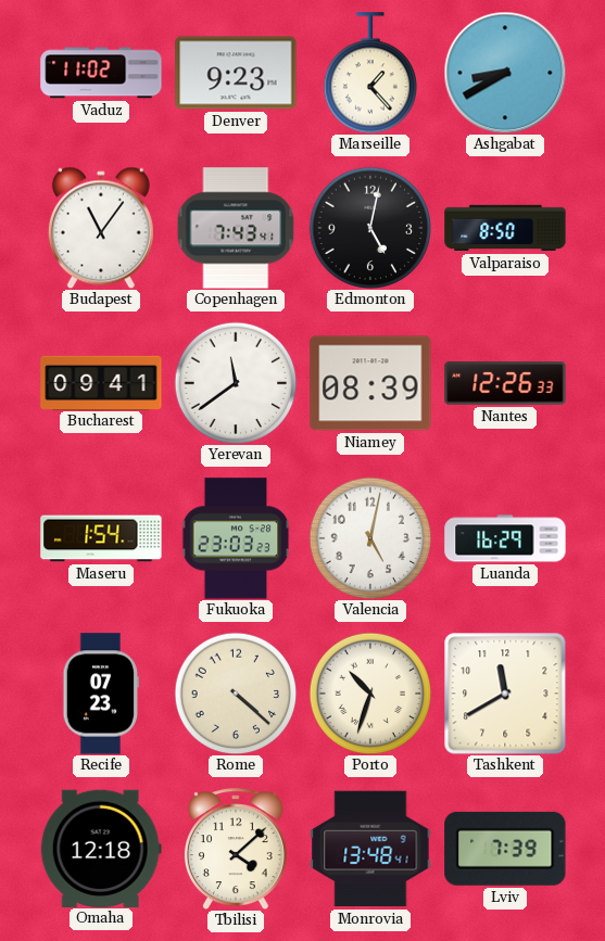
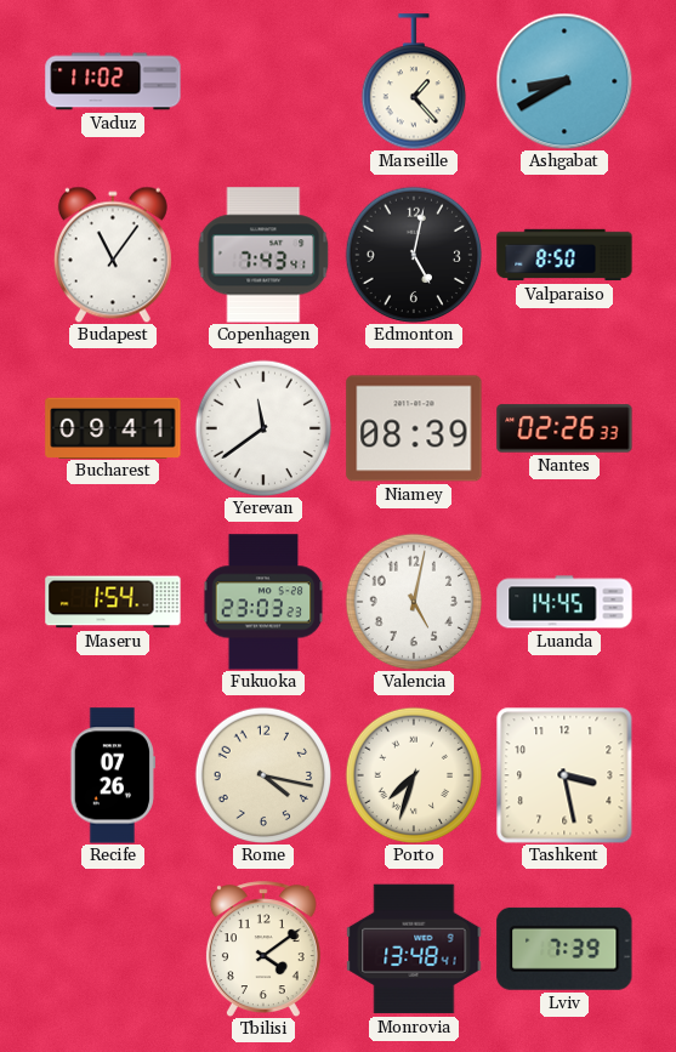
Denver: 9:23 -> none
Nantes: 12:26 -> 02:26
Luanda: 16:29 -> 14:45
Recife: 07:23 -> 07:26
Rome: 4:22 -> 4:17
Porto: 10:33 -> 7:33
Tashkent: 11:40 -> 3:28
Omaha: 12:18 -> none
Tbilisi: 4:08 -> 4:09
